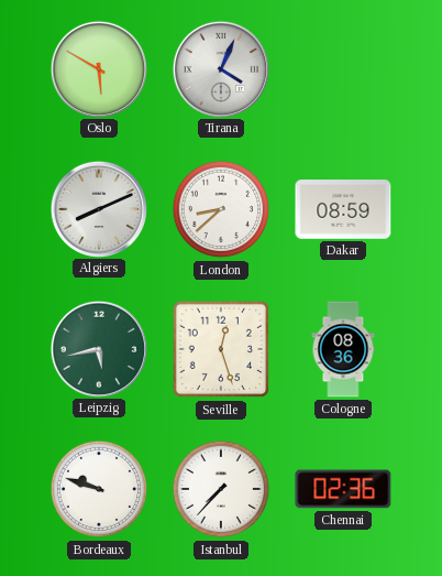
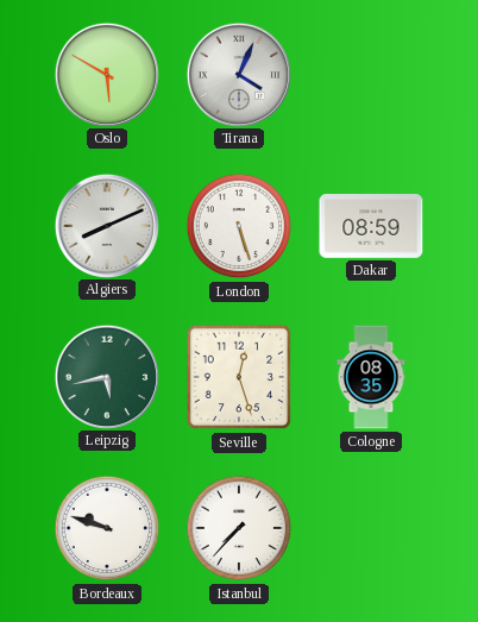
London: 8:38 -> 5:27
Cologne: 08:36 -> 08:35
Chennai: 02:36 -> none
